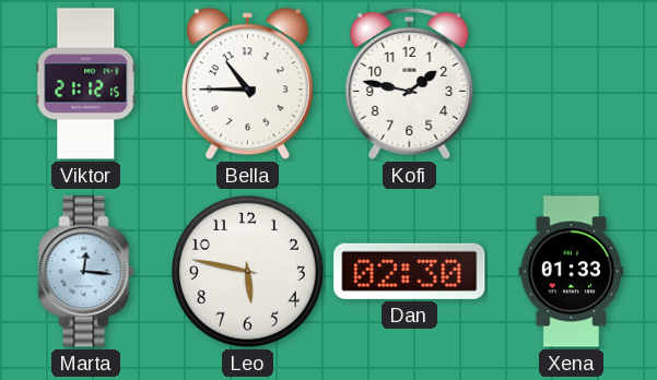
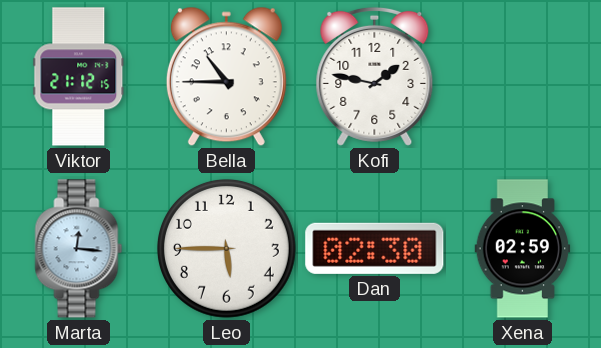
Leo: 5:47 -> 5:45
Xena: 01:33 -> 02:59
